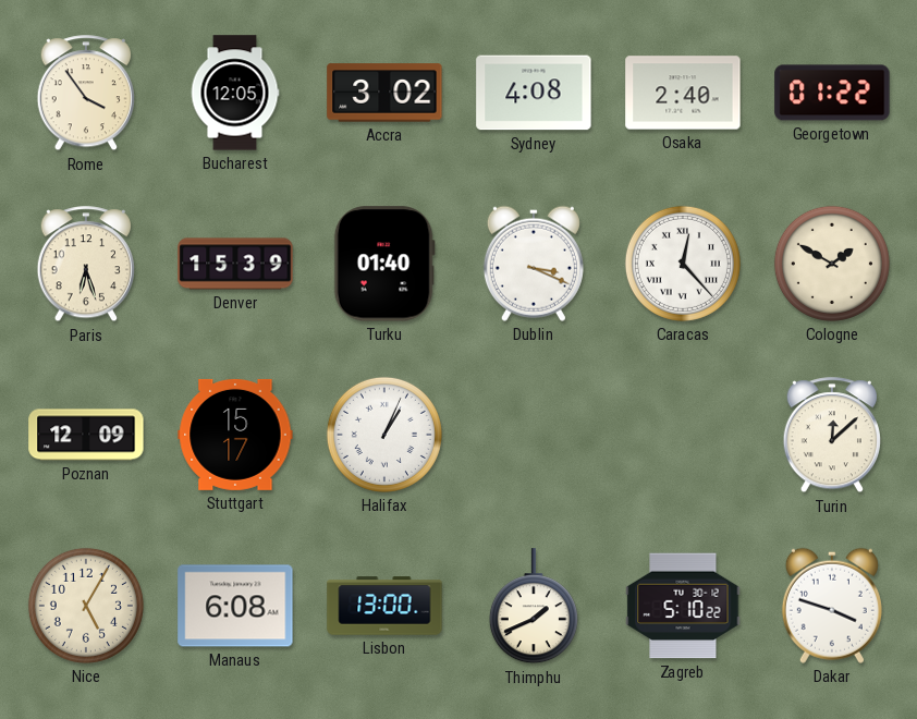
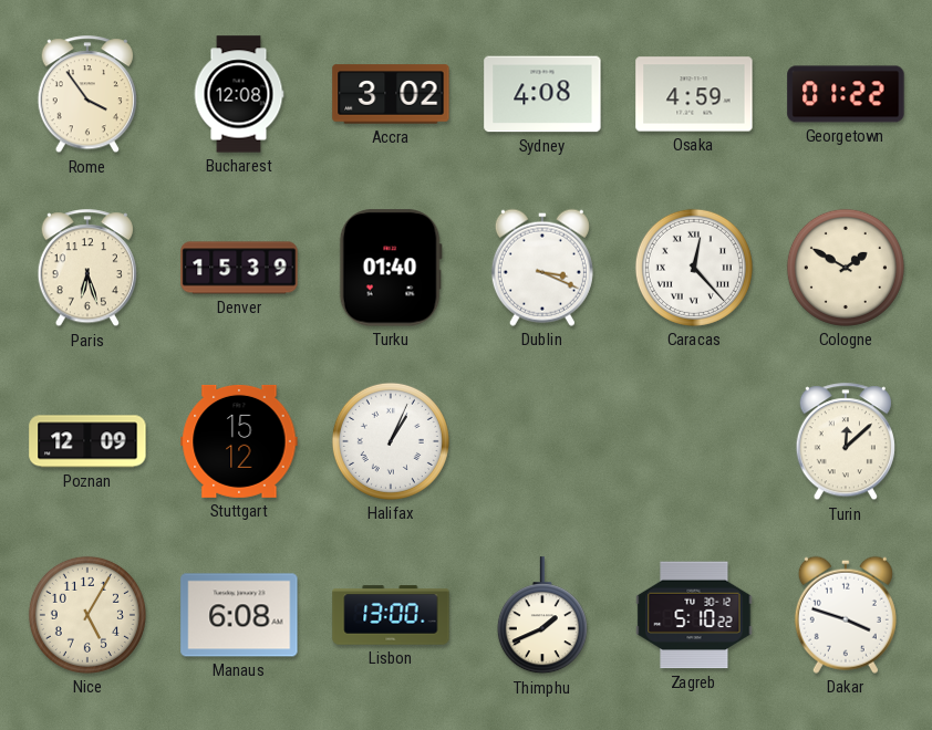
Bucharest: 12:05 -> 12:08
Osaka: 2:40 -> 4:59
Stuttgart: 15:17 -> 15:12
